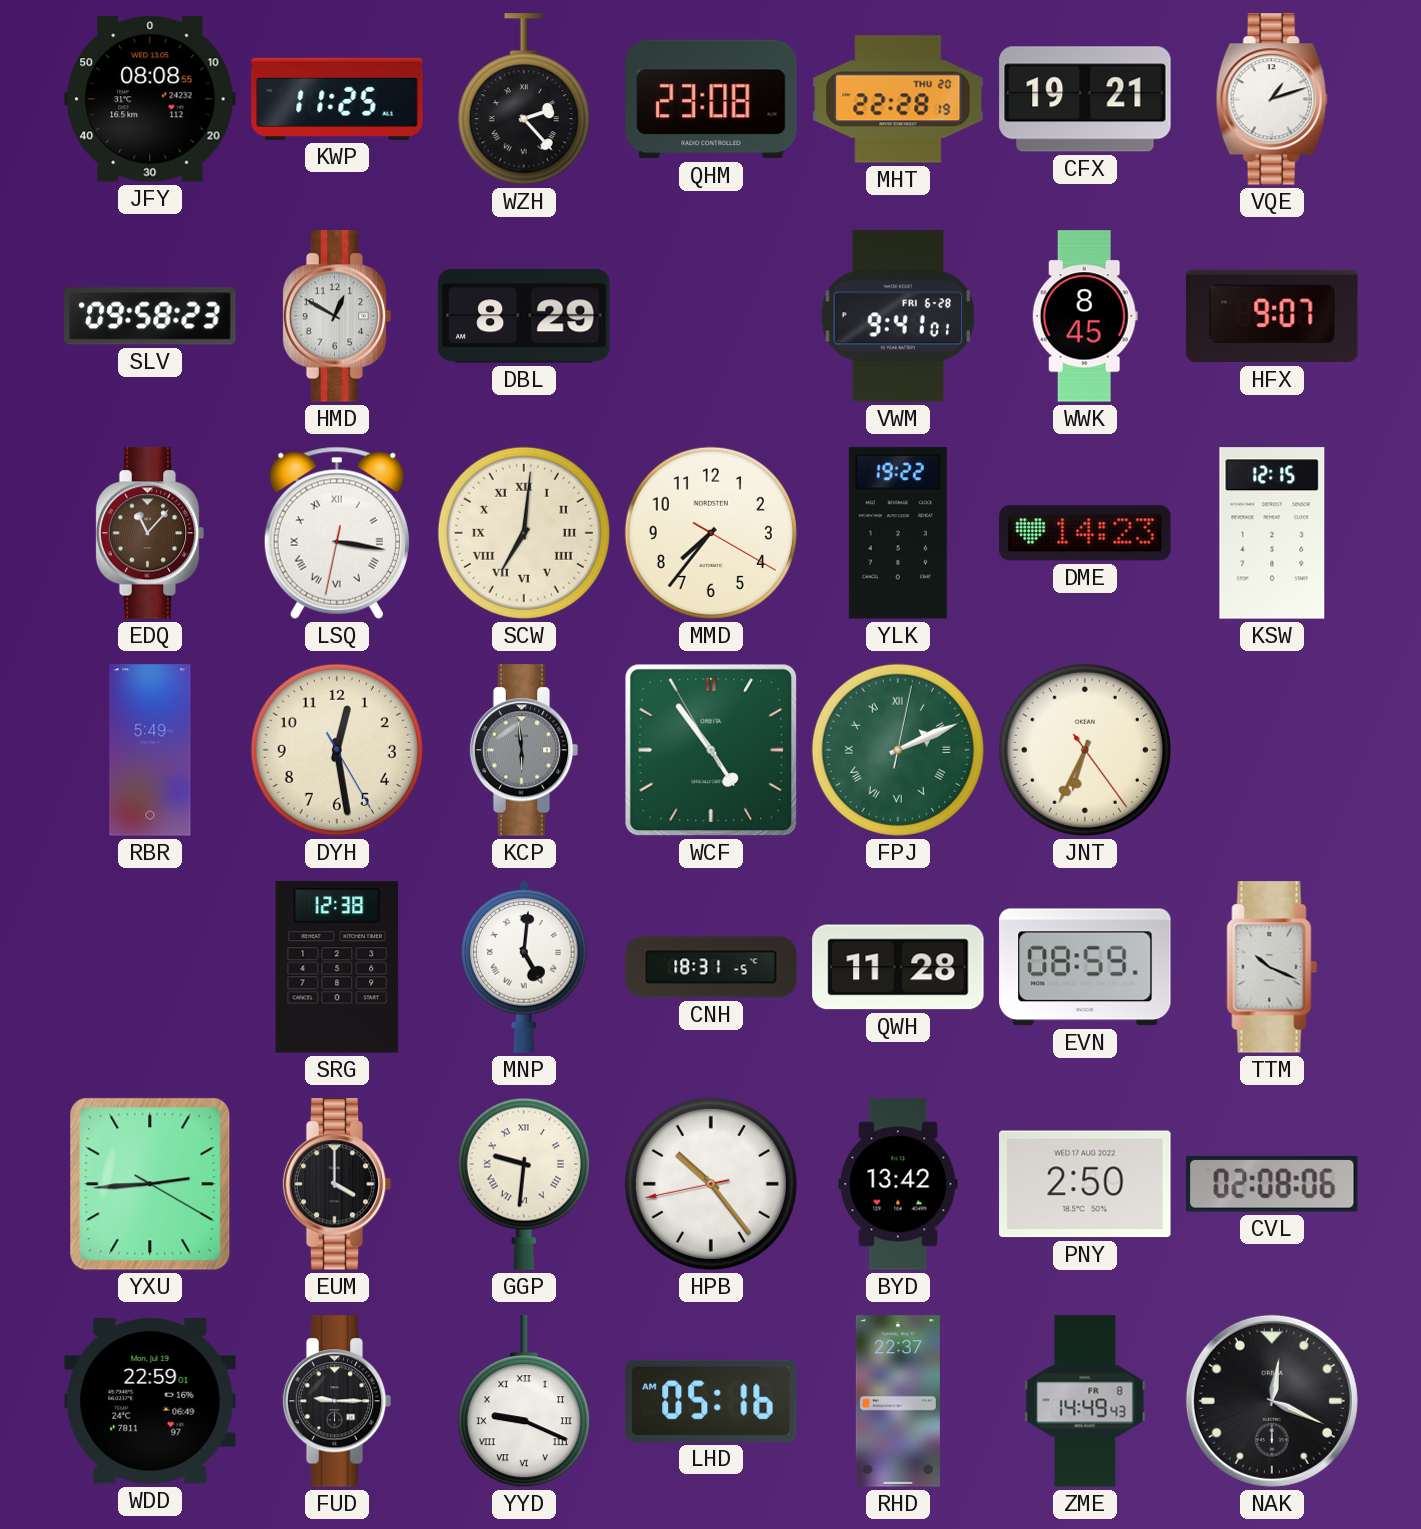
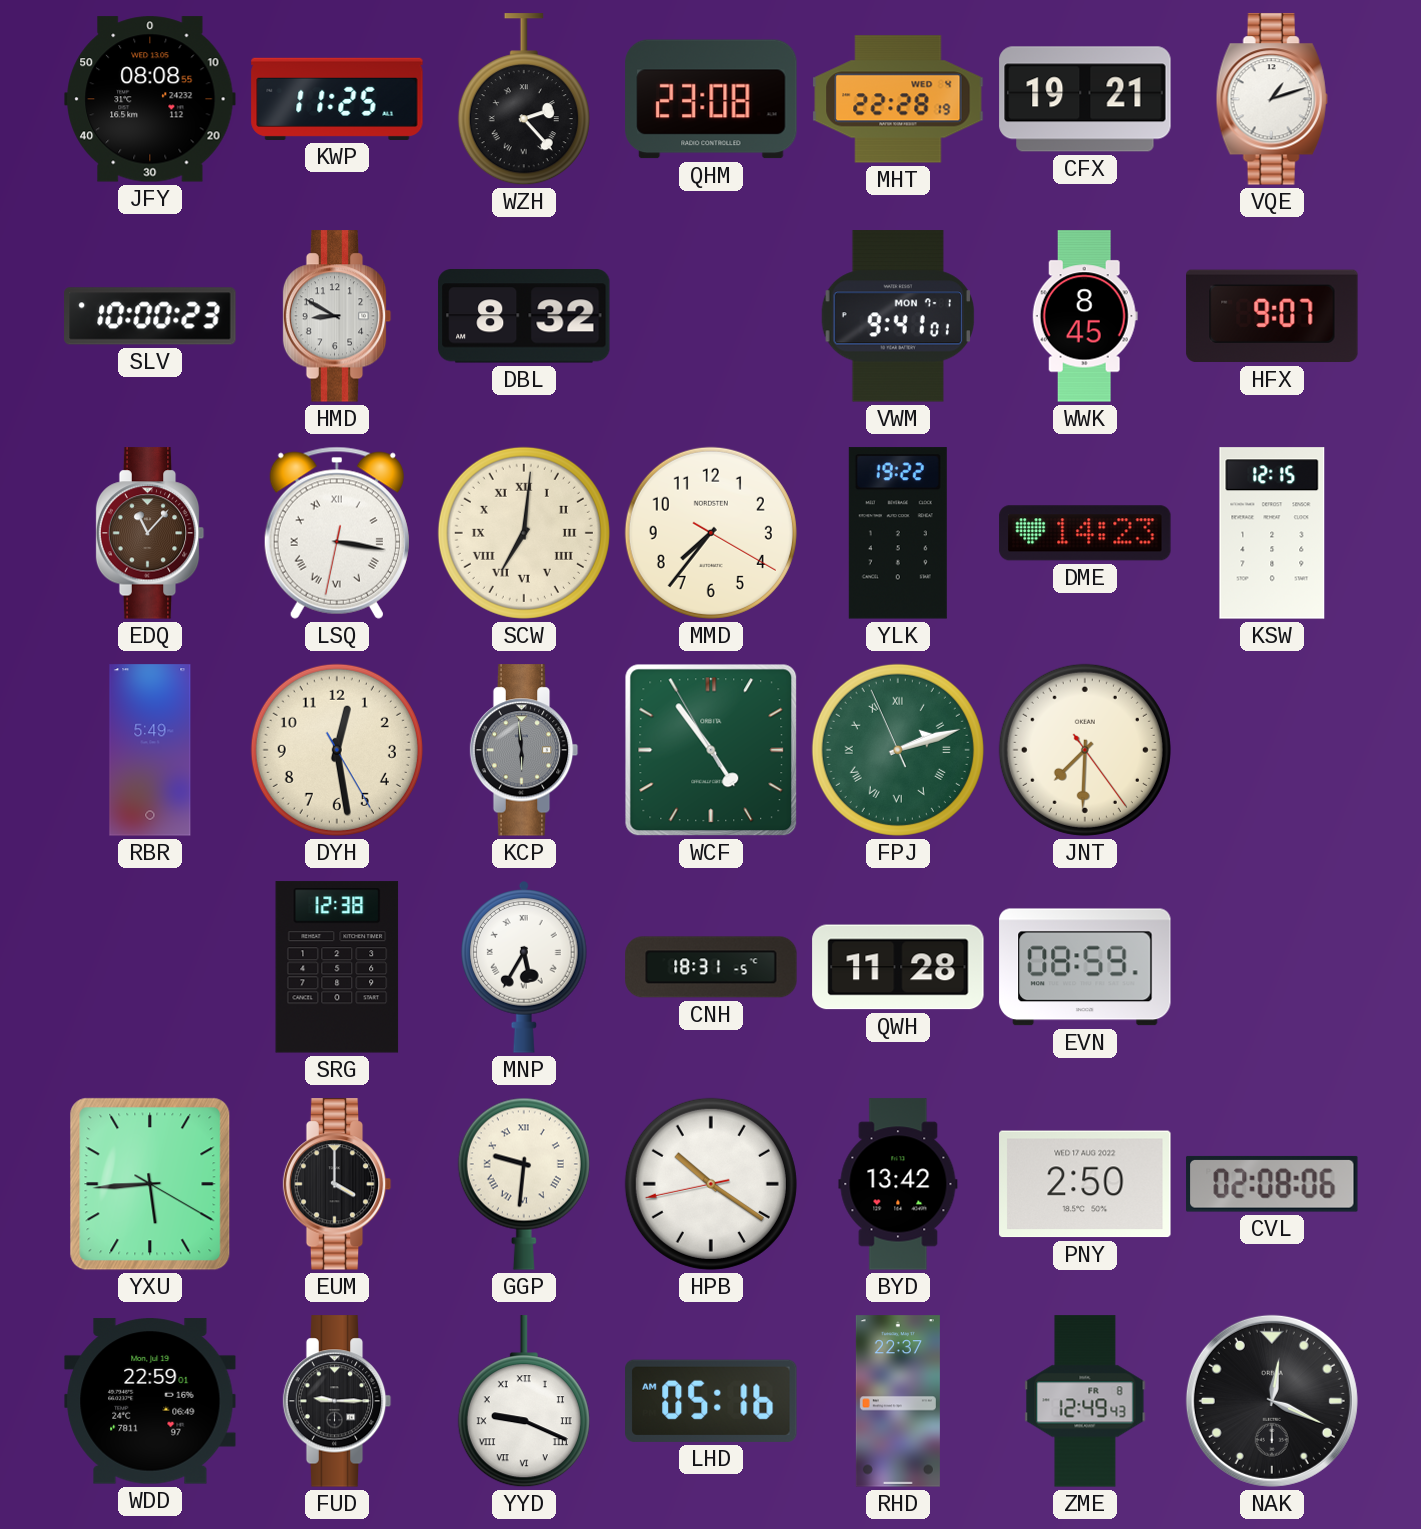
MHT date: THU 20 -> WED 4
SLV: 09:58 -> 10:00
HMD: 12:50 -> 8:50
DBL: 8:29 -> 8:32
VWM date: FRI 6-28 -> MON 7-1
FPJ: 2:11:02 -> 2:11:56
JNT: 6:34 -> 7:30
MNP: 5:01 -> 5:35
TTM: 10:19 -> none
YXU: 2:44 -> 5:44
HPB: 10:23 -> 10:20
ZME: 14:49 -> 12:49
